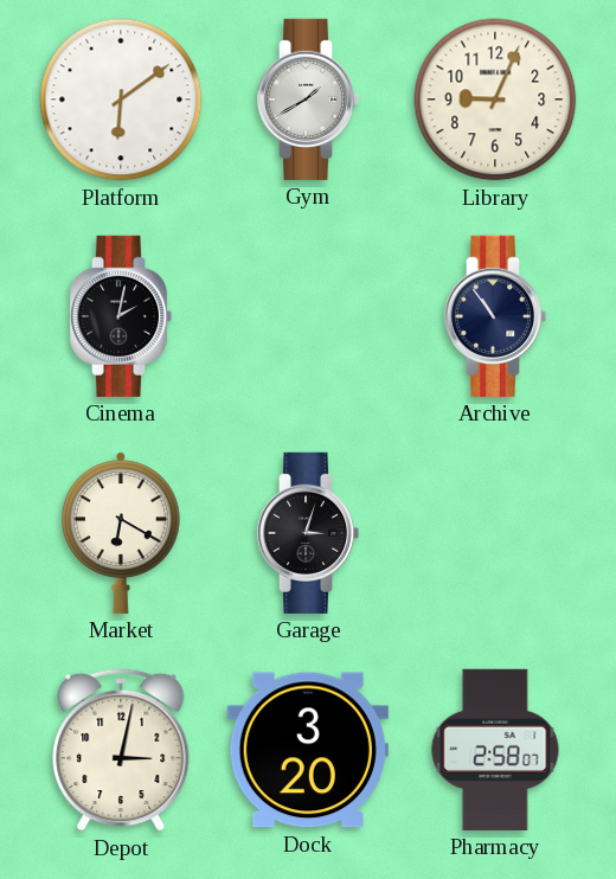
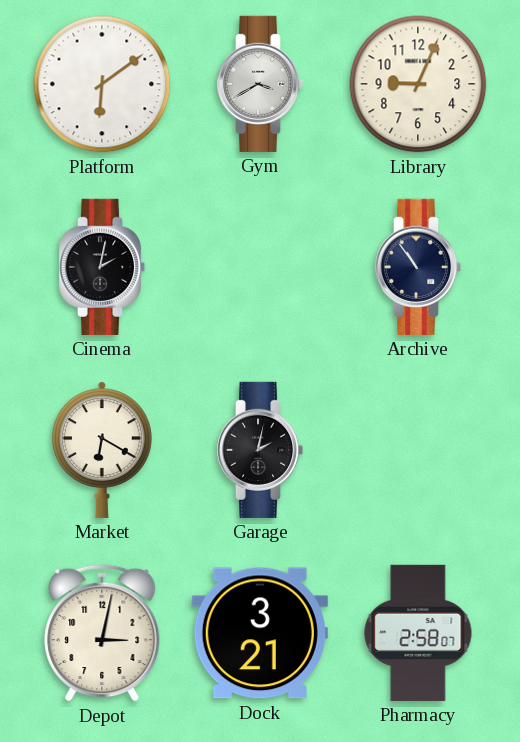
Gym: 1:40 -> 3:40
Garage: 3:03 -> 2:02
Dock: 3:20 -> 3:21
